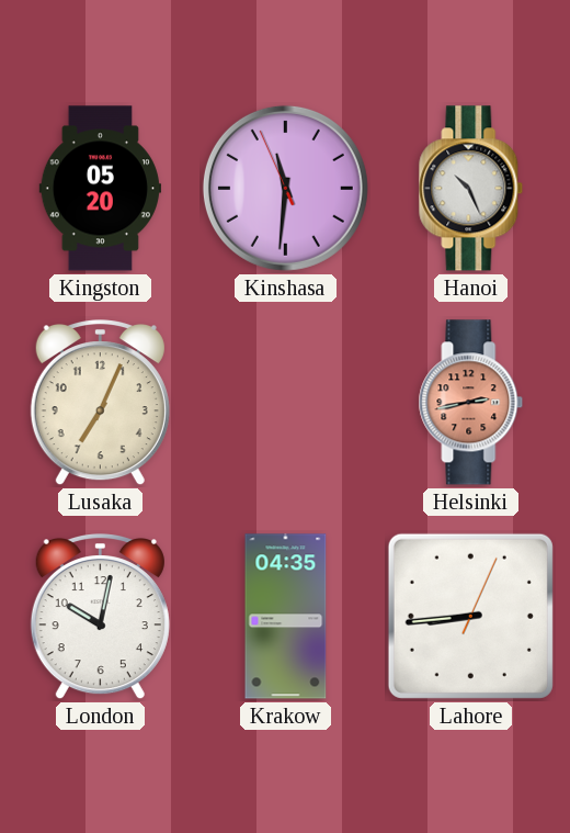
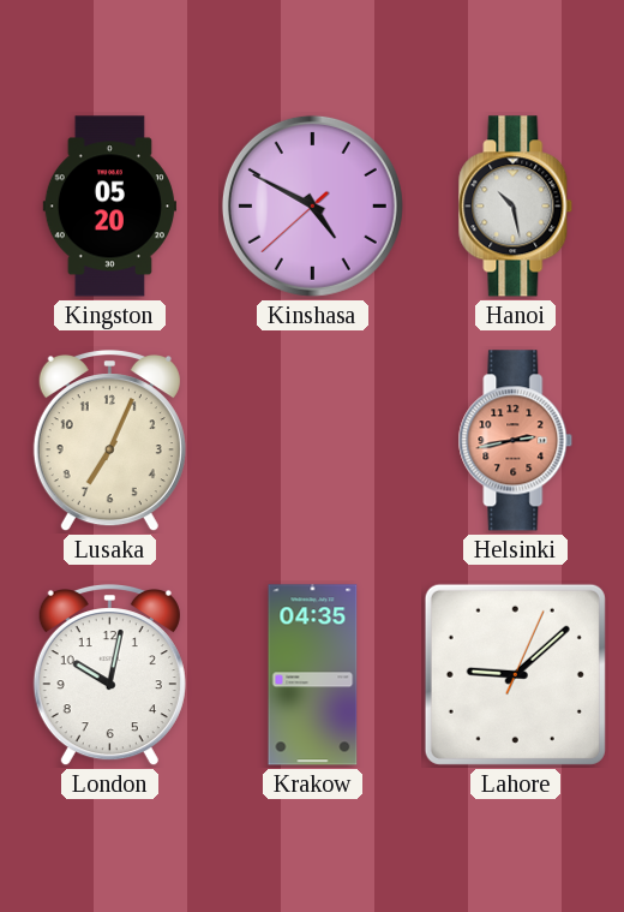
Kinshasa: 11:30 -> 4:49
Hanoi: 10:26 -> 10:28
Lahore: 8:44 -> 9:08
